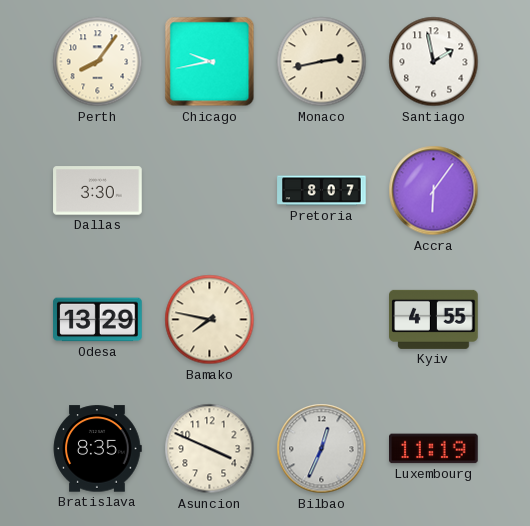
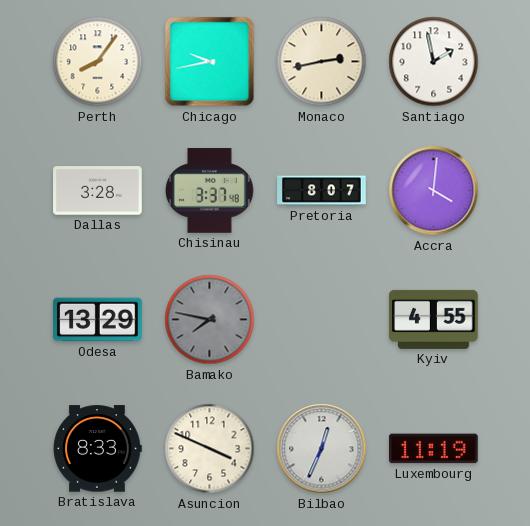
Dallas: 3:30 -> 3:28
Chisinau: none -> 3:37
Accra: 6:06 -> 4:01
Bamako dial: cream -> grey
Bratislava: 8:35 -> 8:33
